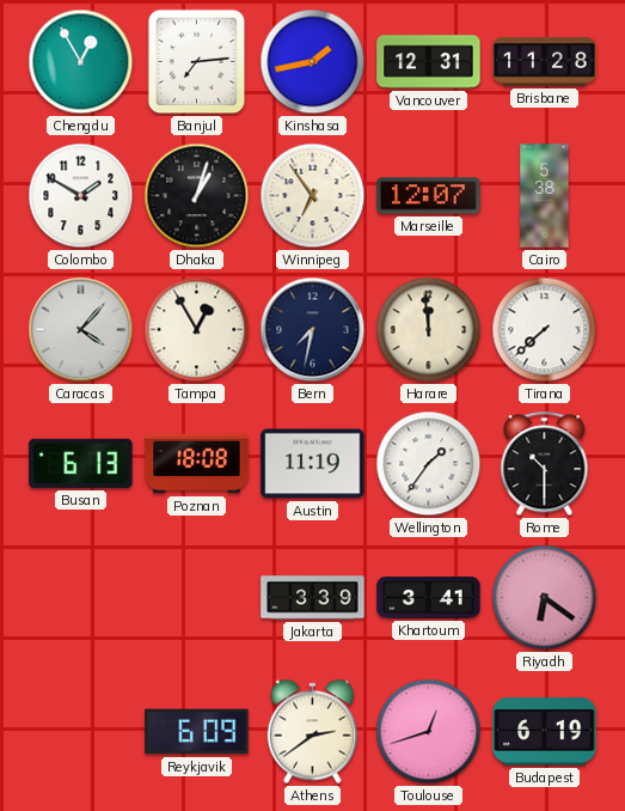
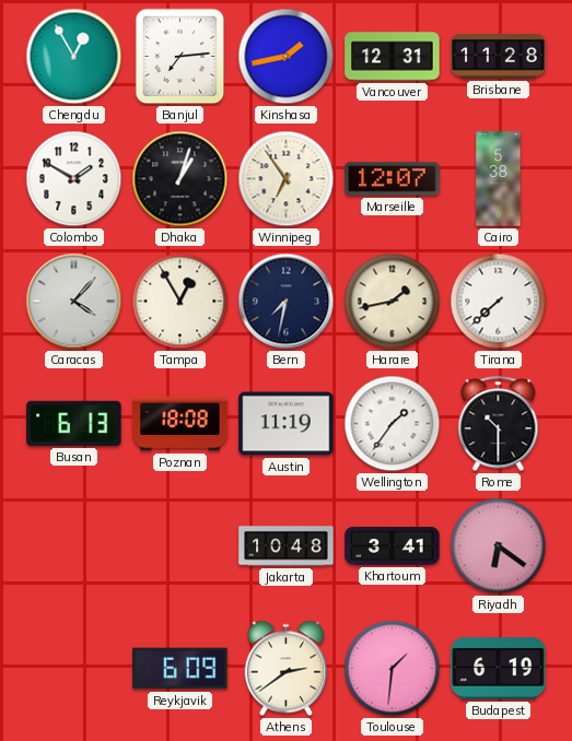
Harare: 11:59 -> 1:43
Jakarta: 3:39 -> 10:48
Toulouse: 12:42 -> 1:31
